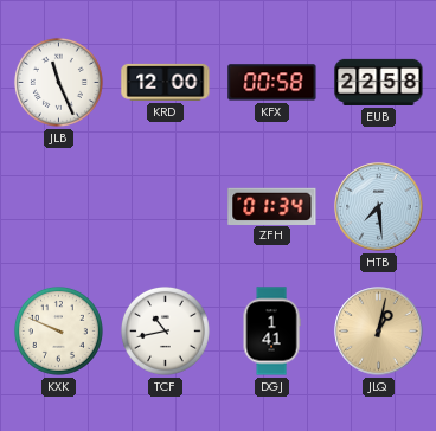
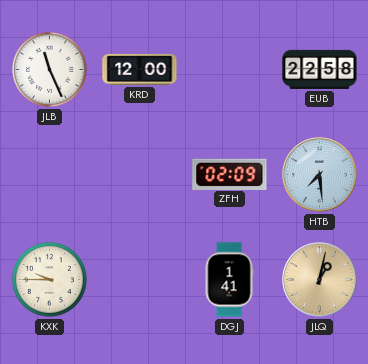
KFX: 00:58 -> none
ZFH: 01:34 -> 02:09
KXK: 9:49 -> 9:45
TCF: 10:43 -> none
